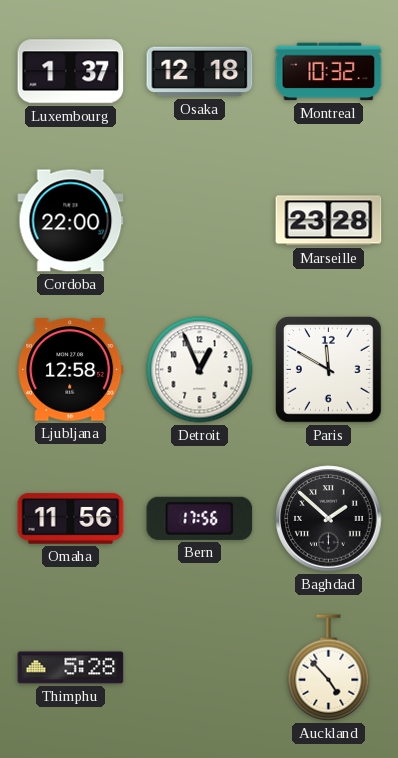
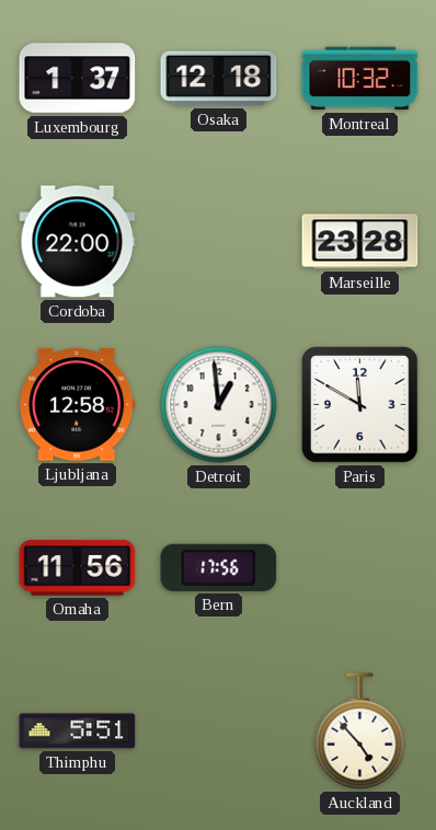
Detroit: 12:56 -> 12:59
Baghdad: 1:52 -> none
Thimphu: 5:28 -> 5:51
